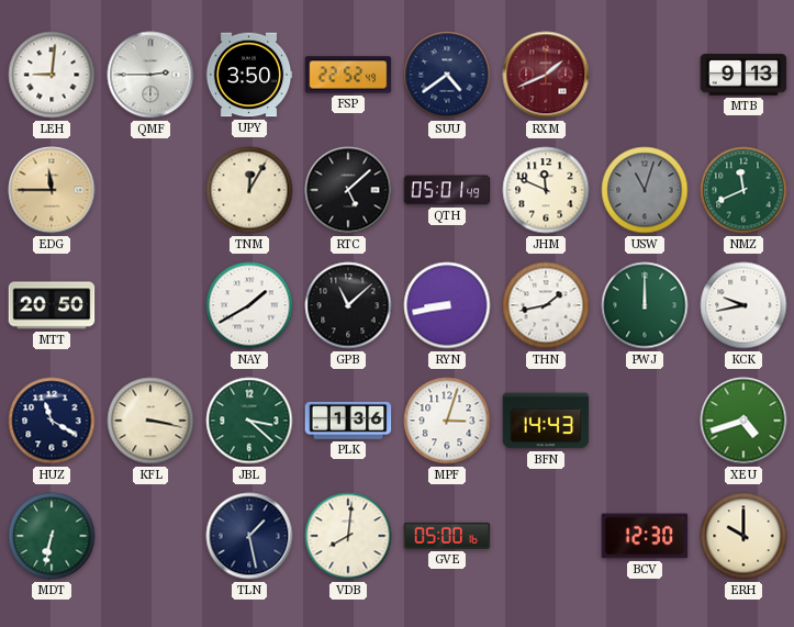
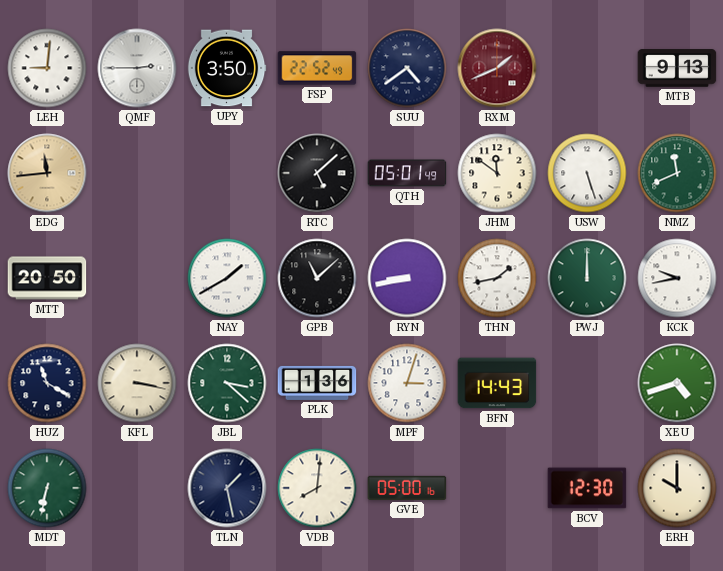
EDG: 11:45 -> 11:44
TNM: 12:05 -> none
JHM: 11:49 -> 11:51
USW: 11:03 -> 5:27
USW dial: grey -> white
